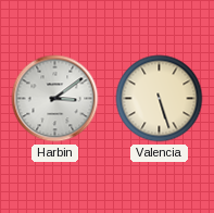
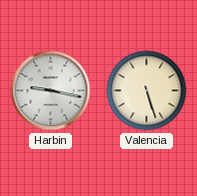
Harbin: 3:09 -> 9:17
